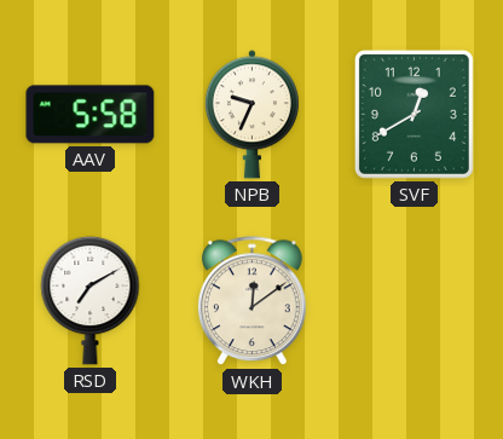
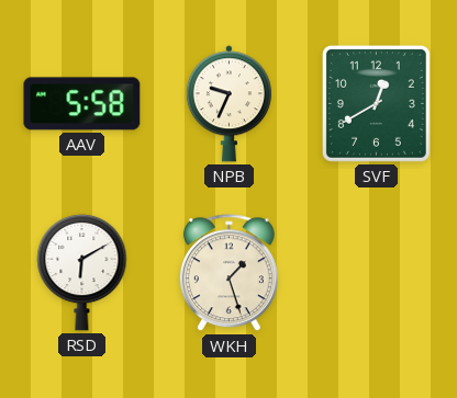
RSD: 7:10 -> 6:10
WKH: 12:09 -> 1:27
